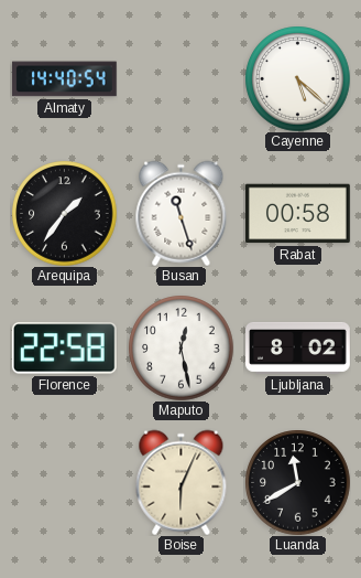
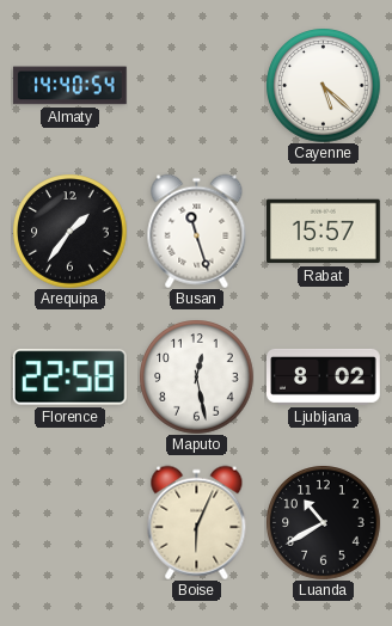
Rabat: 00:58 -> 15:57
Luanda: 11:40 -> 10:40
